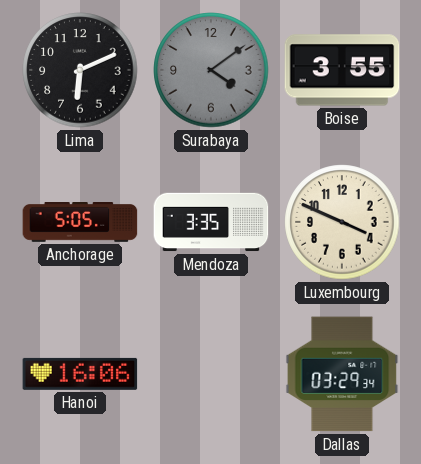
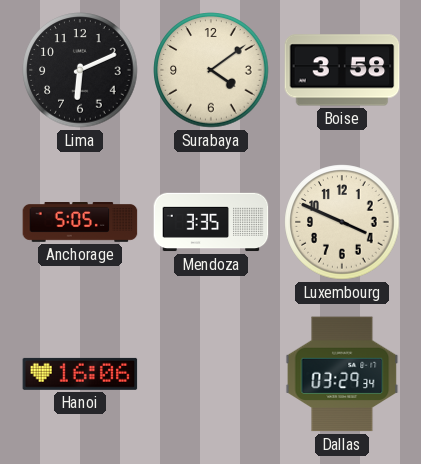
Surabaya dial: grey -> cream
Boise: 3:55 -> 3:58
